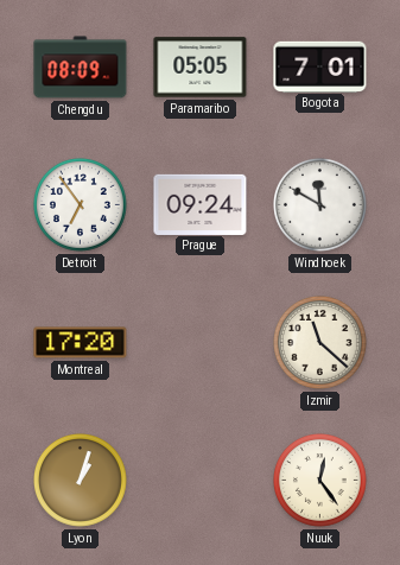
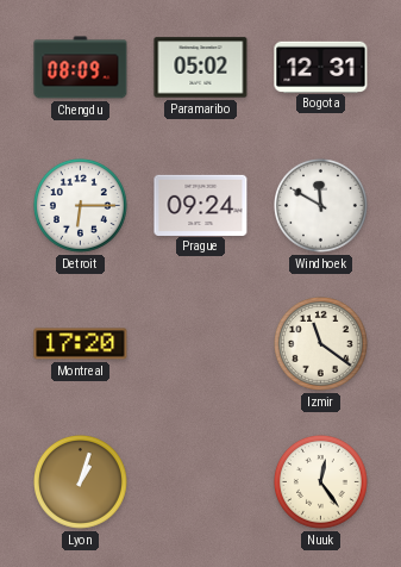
Paramaribo: 05:05 -> 05:02
Bogota: 7:01 -> 12:31
Detroit: 6:54 -> 6:15
Izmir: 11:22 -> 11:21
